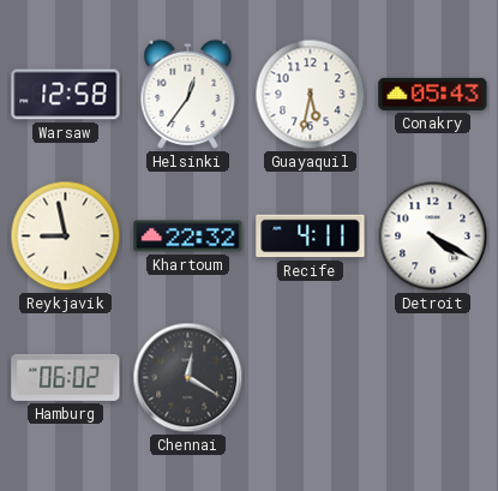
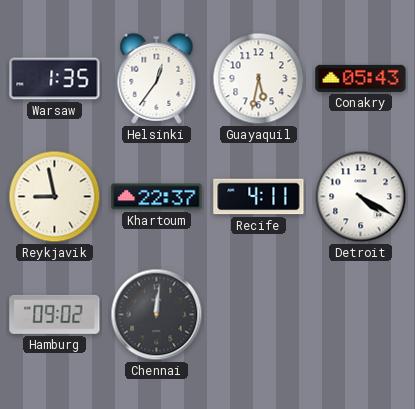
Warsaw: 12:58 -> 1:35
Khartoum: 22:32 -> 22:37
Hamburg: 06:02 -> 09:02
Chennai: 12:20 -> 12:01
